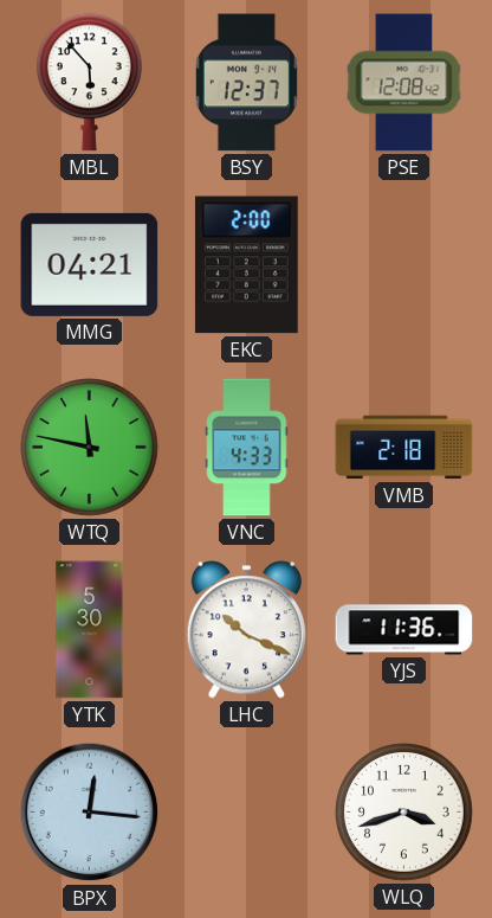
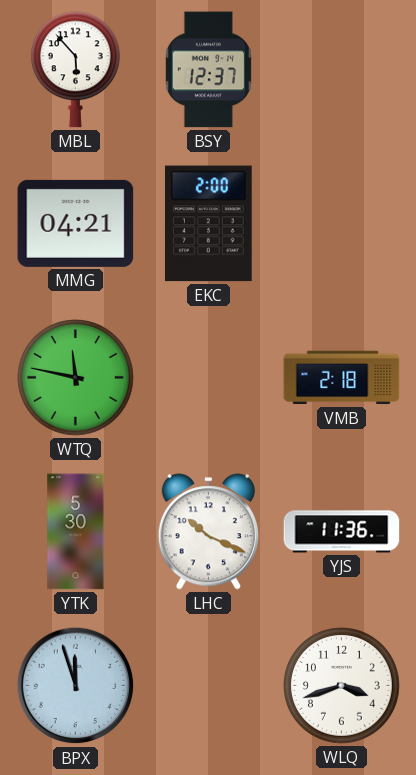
PSE: 12:08 -> none
VNC: 4:33 -> none
BPX: 12:16 -> 11:57
